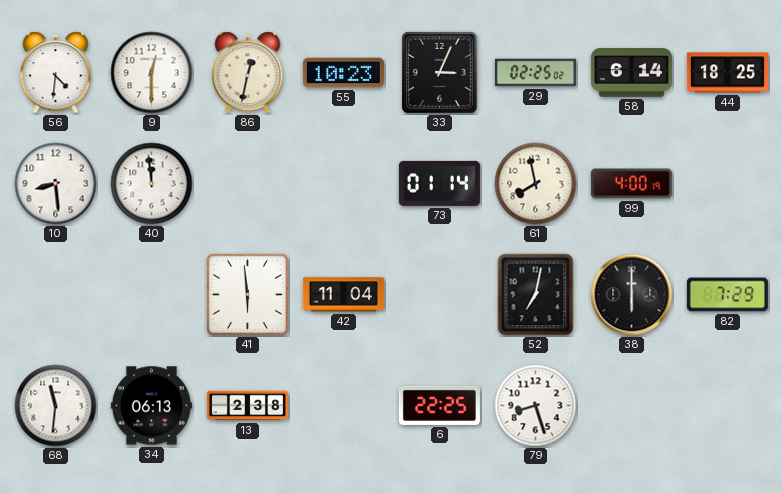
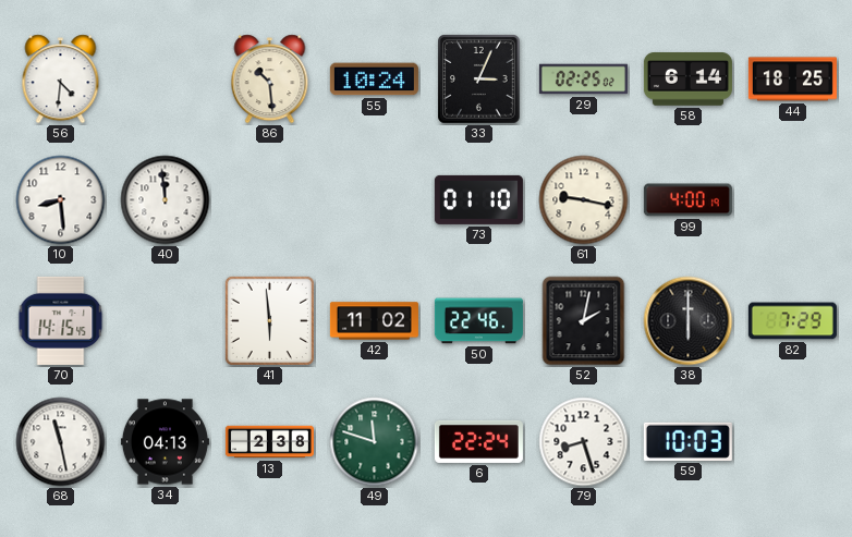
9: 12:30 -> none
86: 12:32 -> 10:29
55: 10:23 -> 10:24
73: 01:14 -> 01:10
61: 7:58 -> 9:17
70: none -> 14:15
42: 11:04 -> 11:02
50: none -> 22:46
52: 7:02 -> 2:02
68: 11:31 -> 11:28
34: 06:13 -> 04:13
49: none -> 11:48
6: 22:25 -> 22:24
59: none -> 10:03
